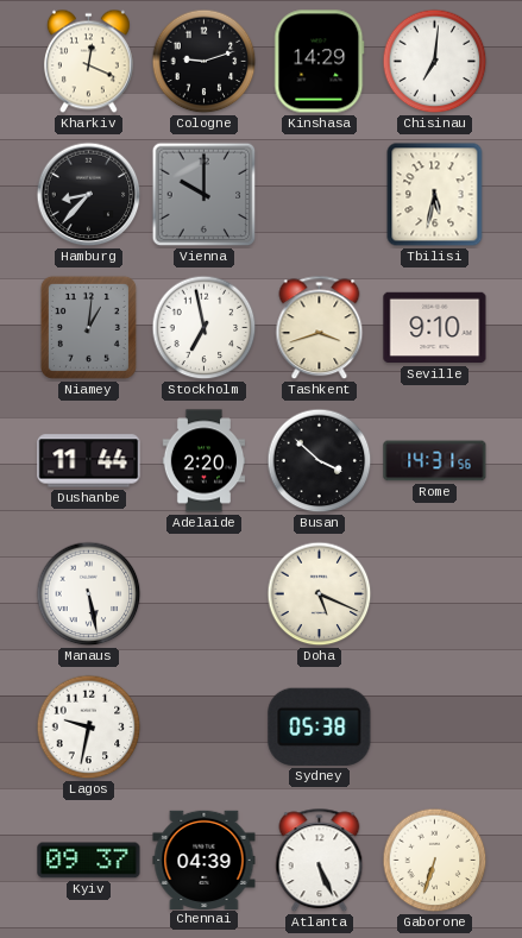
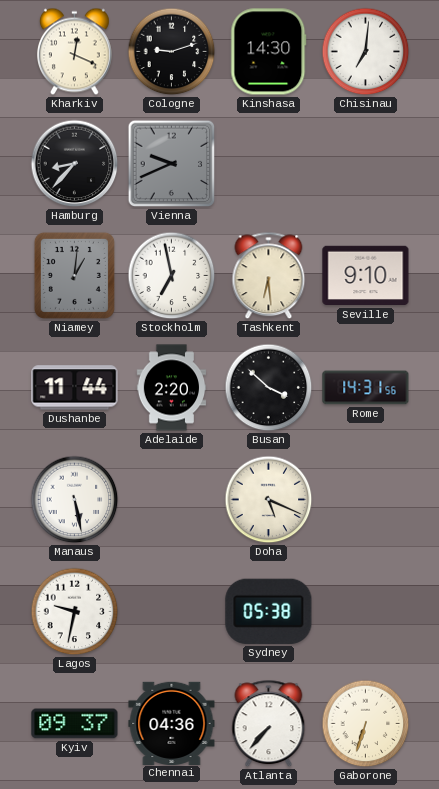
Kinshasa: 14:29 -> 14:30
Vienna: 10:00 -> 9:41
Tbilisi: 5:32 -> none
Tashkent: 3:42 -> 6:29
Chennai: 04:39 -> 04:36
Atlanta: 5:26 -> 7:37
